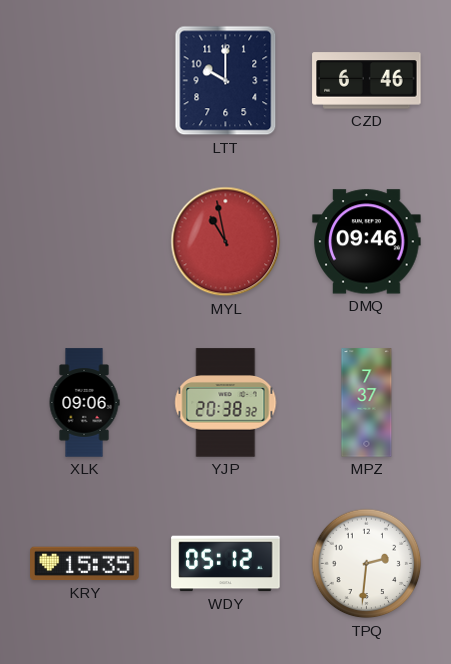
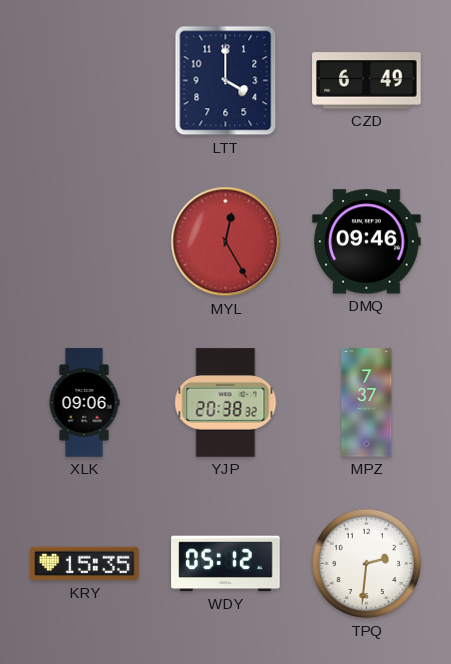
LTT: 10:00 -> 4:00
CZD: 6:46 -> 6:49
MYL: 10:58 -> 12:25
